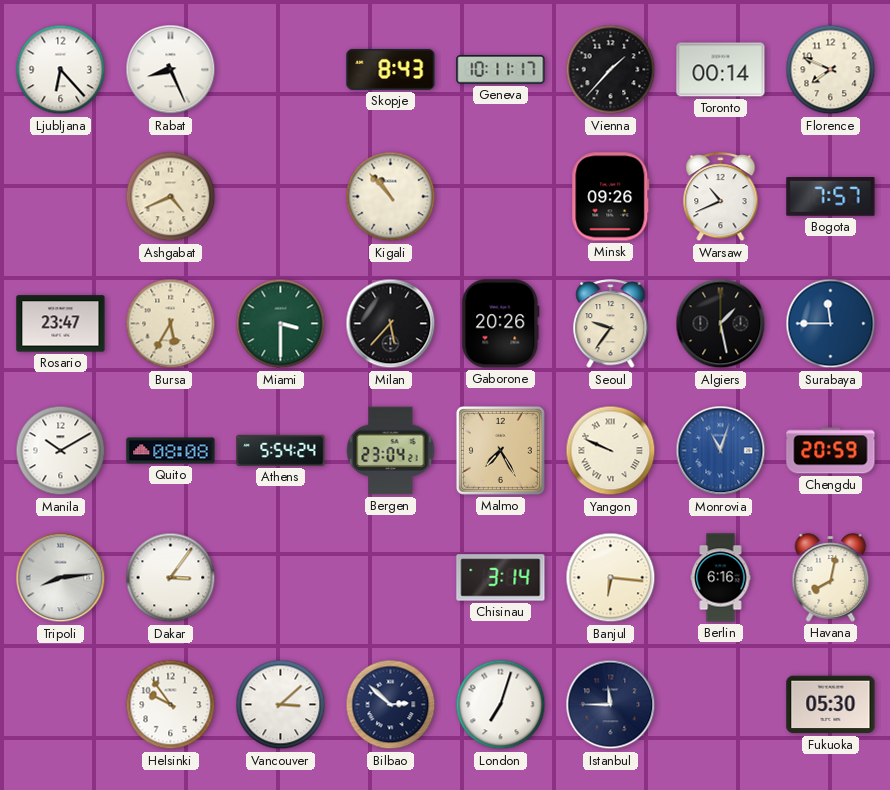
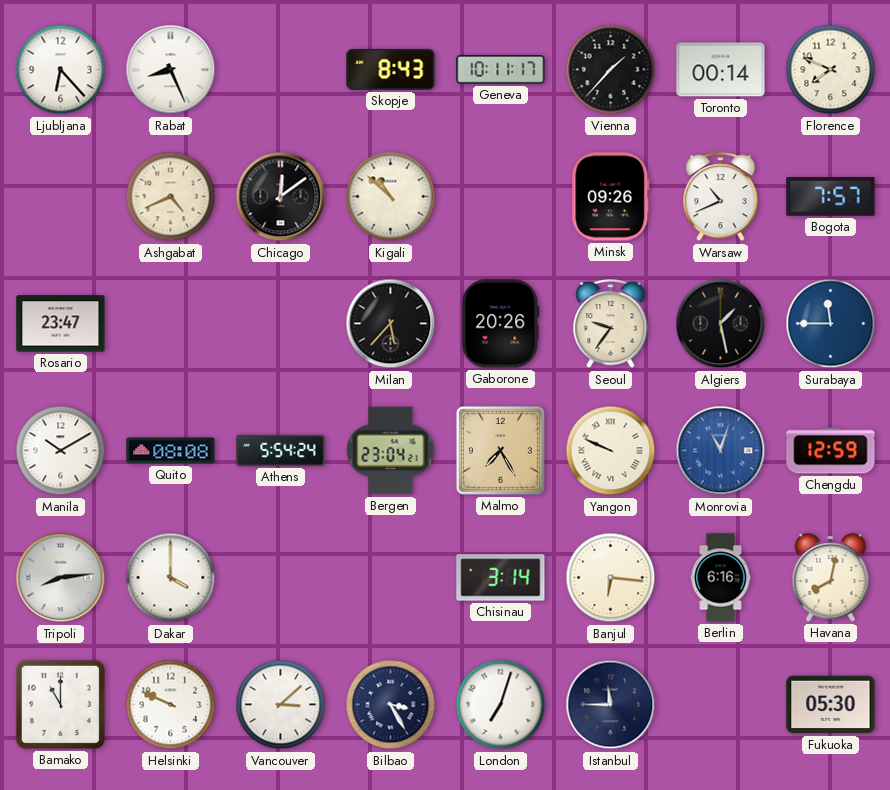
Chicago: none -> 12:09
Kigali: 10:53 -> 10:52
Bursa: 5:35 -> none
Miami: 3:30 -> none
Chengdu: 20:59 -> 12:59
Dakar: 3:06 -> 4:00
Bamako: none -> 11:00
Helsinki: 9:54 -> 9:49
Bilbao: 2:52 -> 3:25
